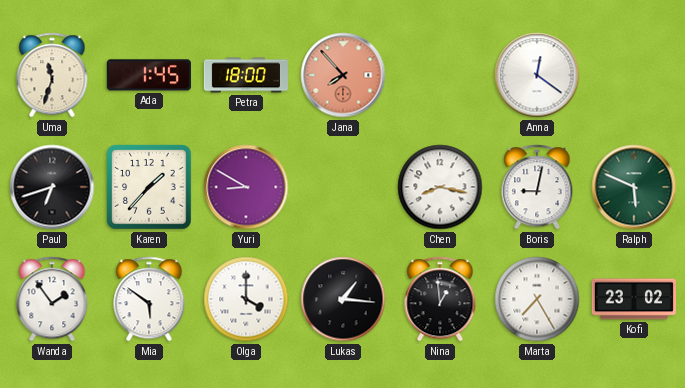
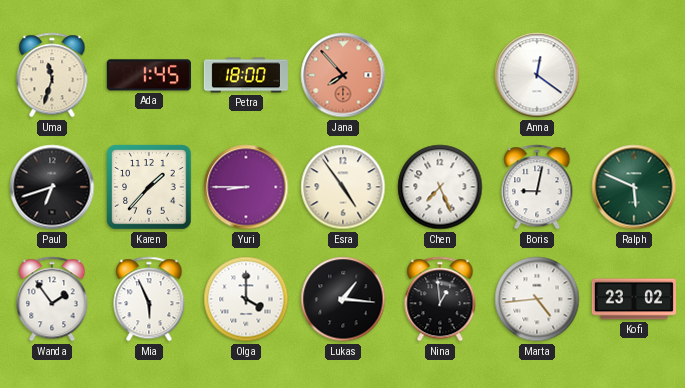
Yuri: 8:50 -> 8:45
Esra: none -> 4:54
Chen: 8:17 -> 7:26
Mia: 5:51 -> 5:56
Marta: 7:25 -> 4:44
